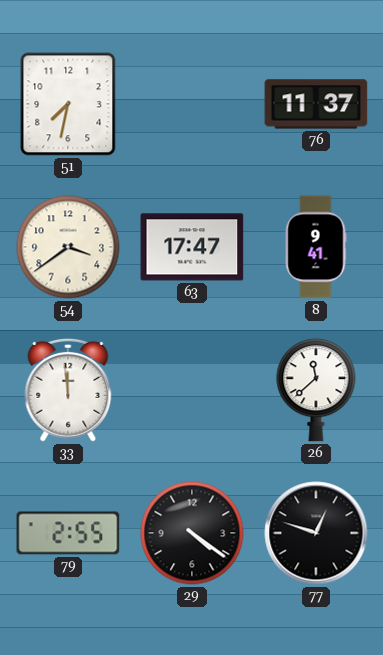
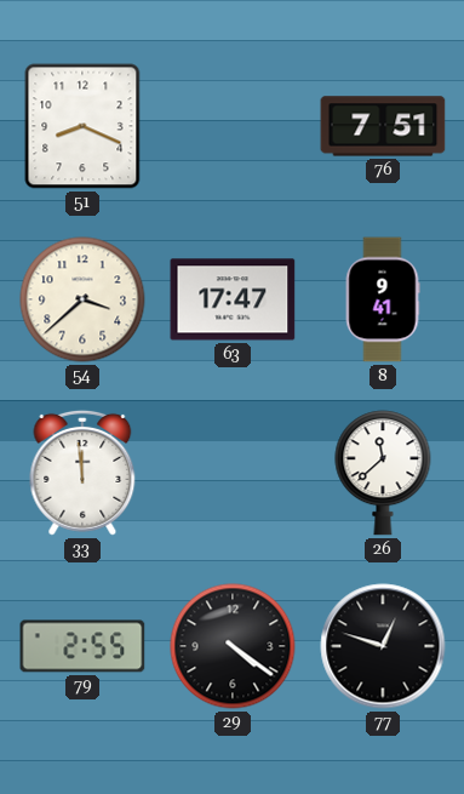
51: 7:32 -> 8:19
76: 11:37 -> 7:51
54: 3:39 -> 3:38
